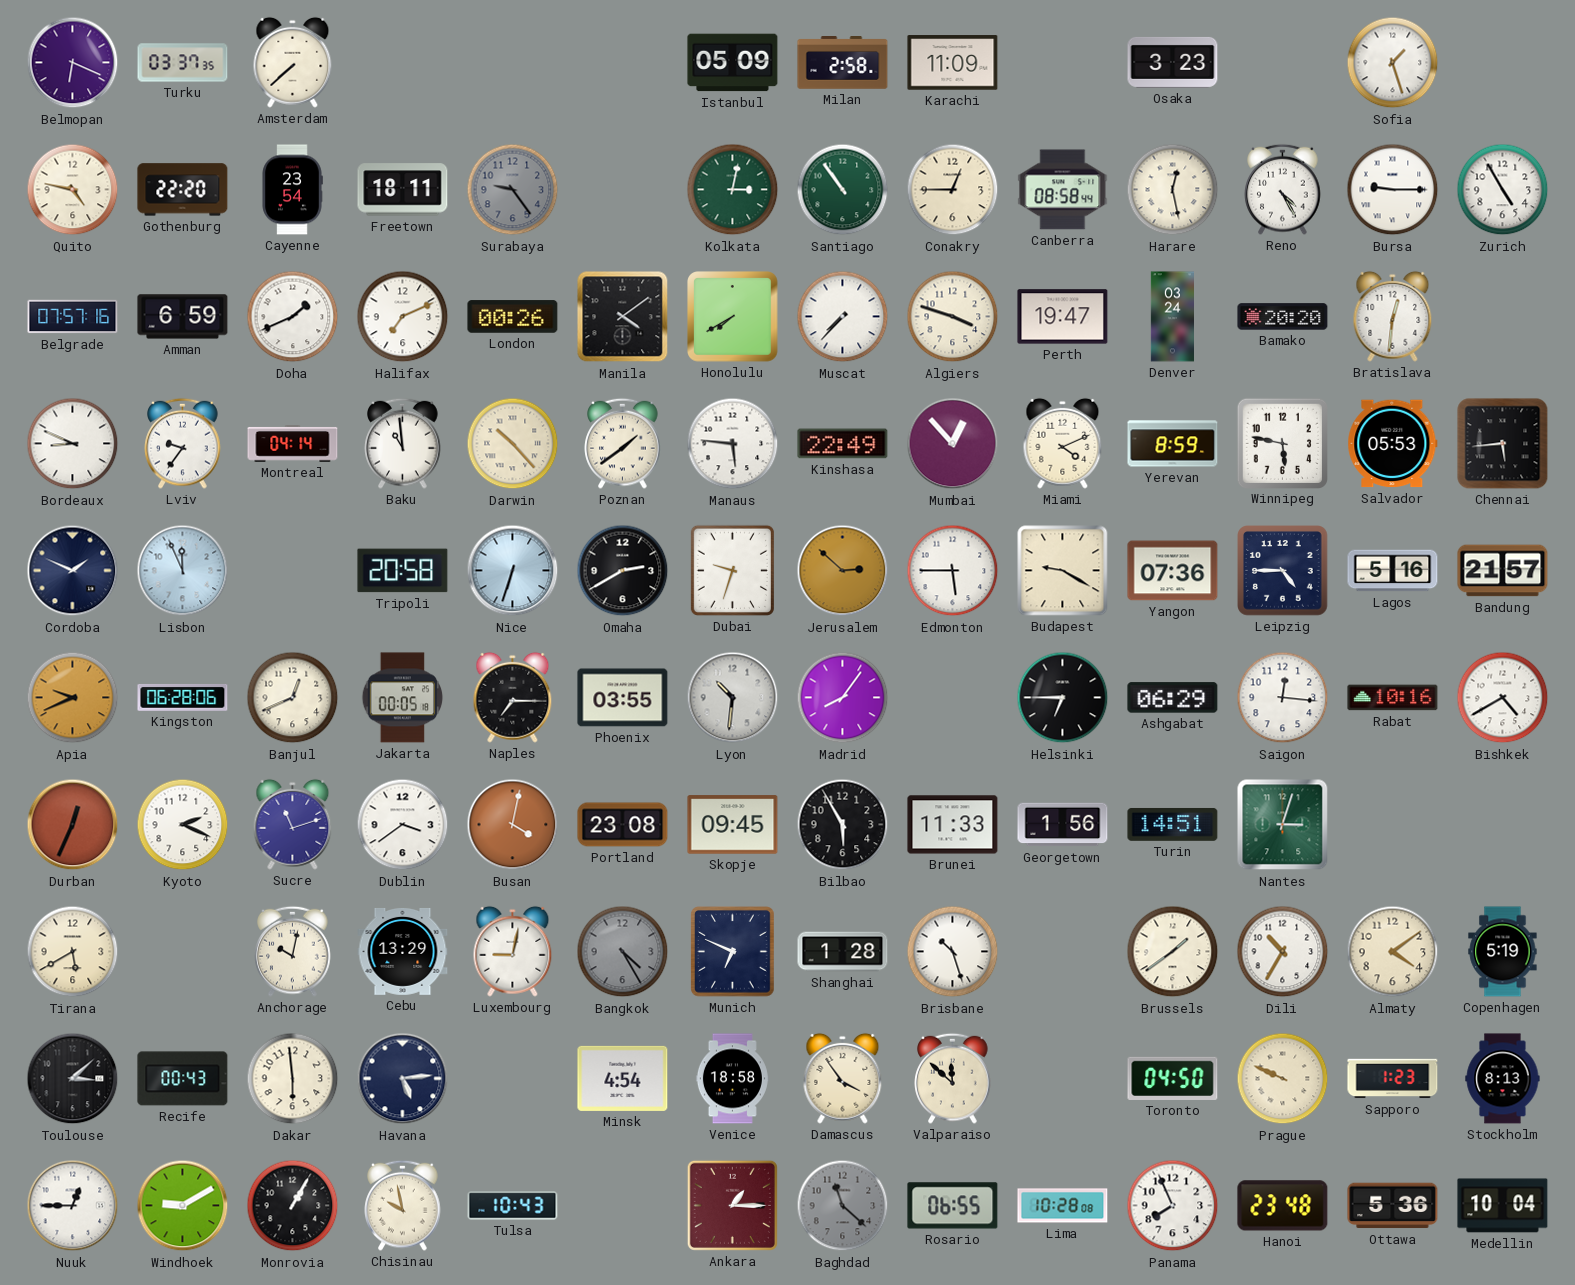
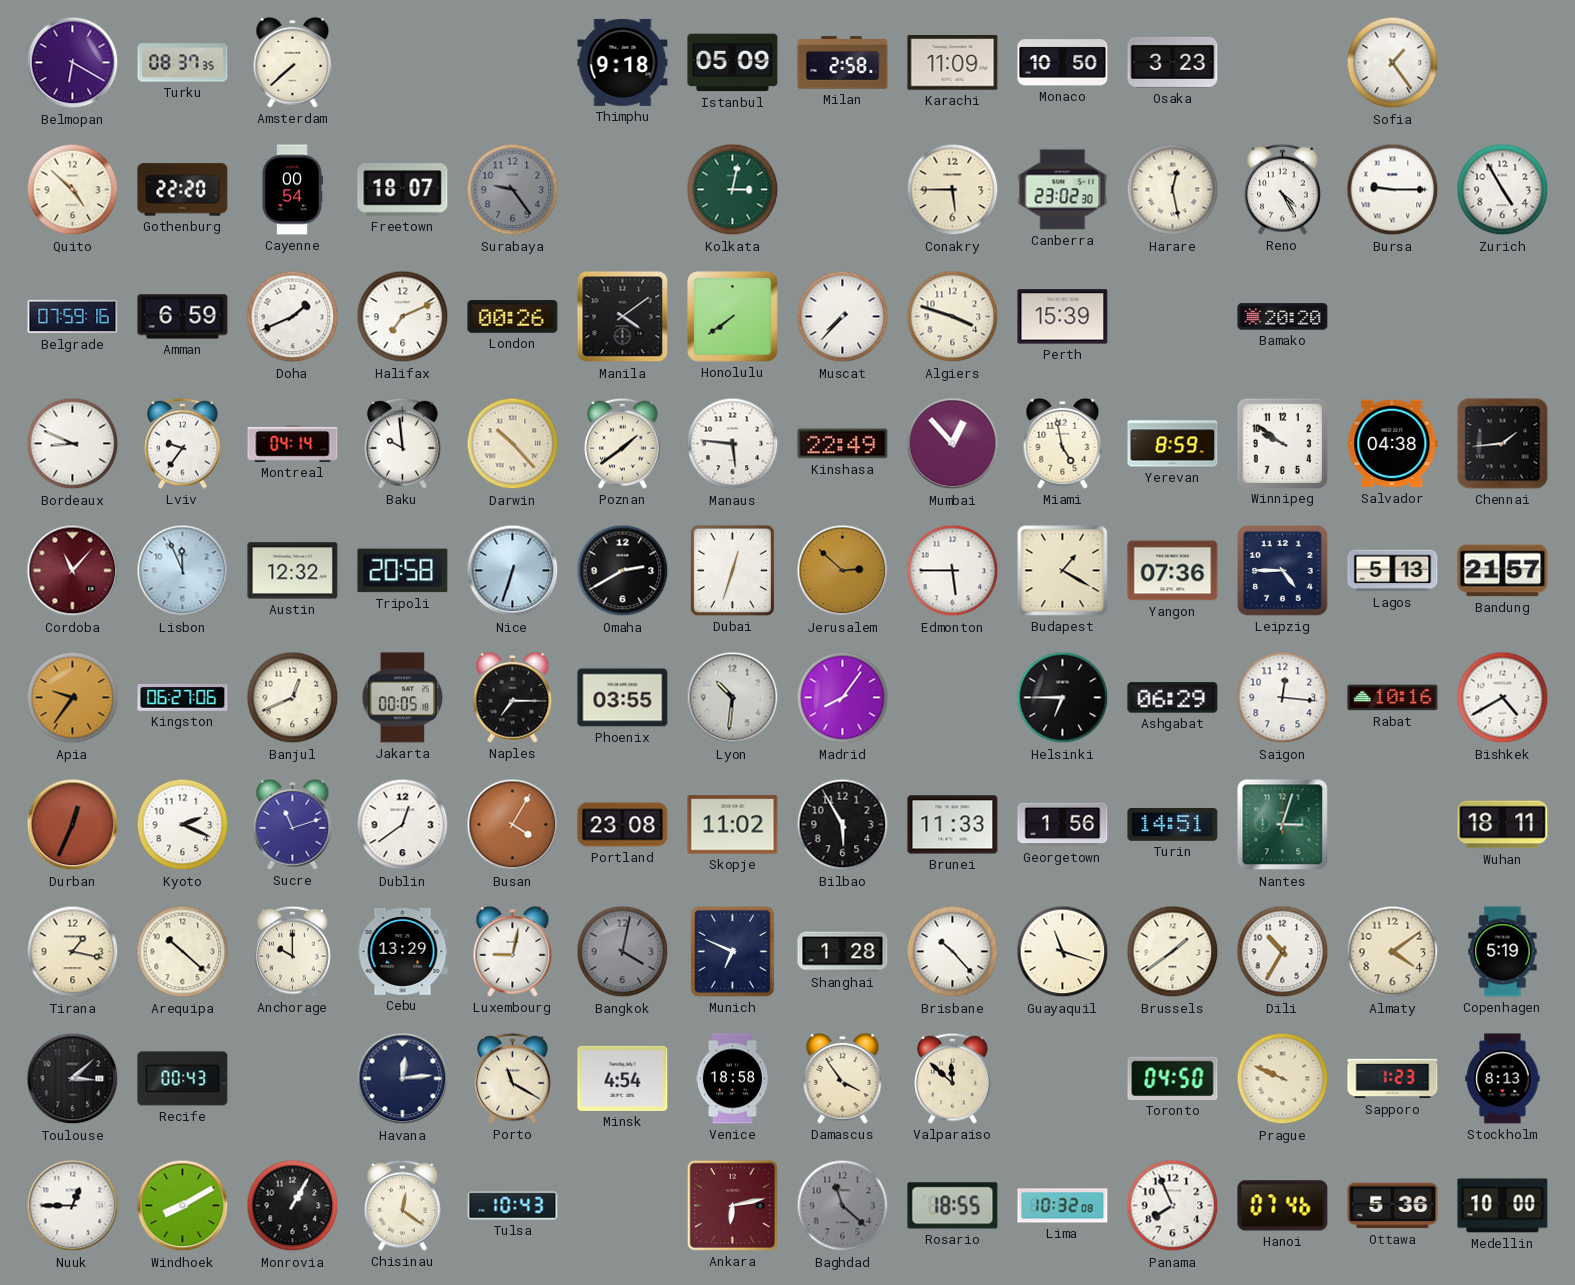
Belmopan: 6:19 -> 6:20
Turku: 03:37 -> 08:37
Thimphu: none -> 9:18
Monaco: none -> 10:50
Sofia: 1:27 -> 1:24
Quito: 4:47 -> 4:52
Cayenne: 23:54 -> 00:54
Freetown: 18:11 -> 18:07
Santiago: 10:54 -> none
Conakry: 12:45 -> 5:45
Canberra: 08:58 -> 23:02
Belgrade: 07:57 -> 07:59
Honolulu: 7:40 -> 7:39
Perth: 19:47 -> 15:39
Denver: 03:24 -> none
Bratislava: 12:31 -> none
Baku: 10:59 -> 9:59
Miami: 4:11 -> 4:58
Winnipeg: 5:47 -> 9:51
Salvador: 05:53 -> 04:38
Chennai: 5:44 -> 1:44
Cordoba: 1:49 -> 11:07
Cordoba dial: navy -> burgundy
Austin: none -> 12:32
Dubai: 9:33 -> 12:33
Budapest: 9:20 -> 1:20
Lagos: 5:16 -> 5:13
Apia: 9:41 -> 9:36
Kingston: 06:28 -> 06:27
Dublin: 3:39 -> 12:39
Busan: 4:02 -> 4:05
Skopje: 09:45 -> 11:02
Wuhan: none -> 18:11
Tirana: 5:40 -> 1:17
Arequipa: none -> 10:22
Anchorage: 10:02 -> 10:00
Bangkok: 4:25 -> 4:02
Brisbane: 10:27 -> 10:23
Guayaquil: none -> 11:18
Dakar: 5:59 -> none
Havana: 5:14 -> 12:14
Porto: none -> 11:20
Windhoek: 9:10 -> 8:10
Chisinau: 9:58 -> 12:21
Ankara: 1:15 -> 6:13
Rosario: 06:55 -> 18:55
Lima: 10:28 -> 10:32
Hanoi: 23:48 -> 07:46
Medellin: 10:04 -> 10:00
